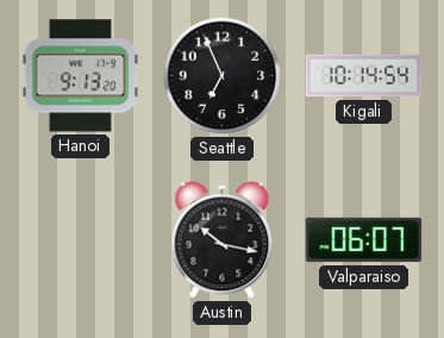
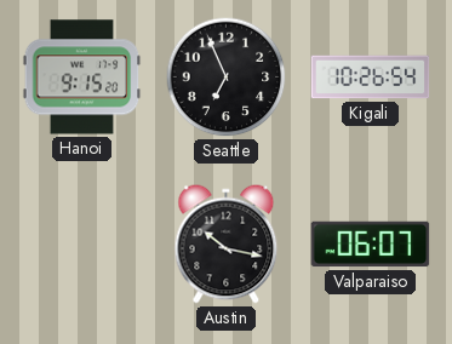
Hanoi: 9:13 -> 9:15
Kigali: 10:14 -> 10:26
